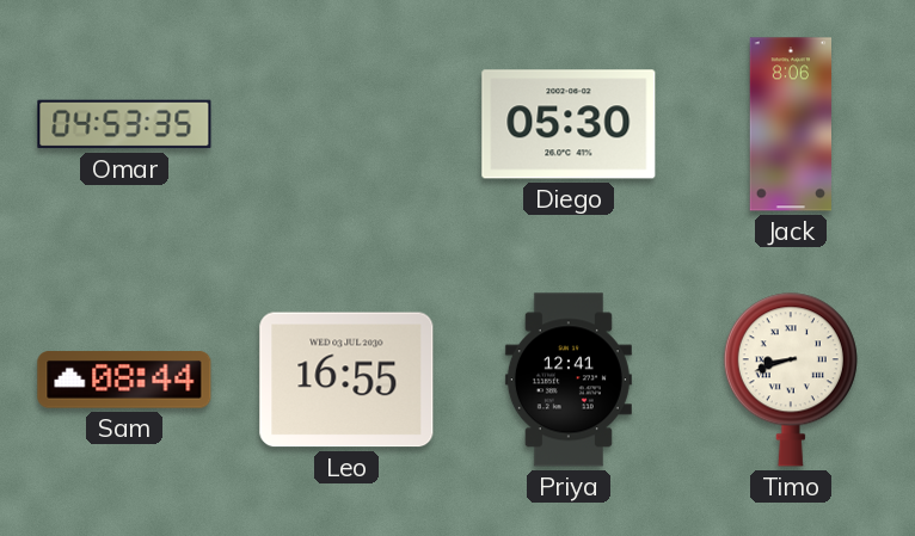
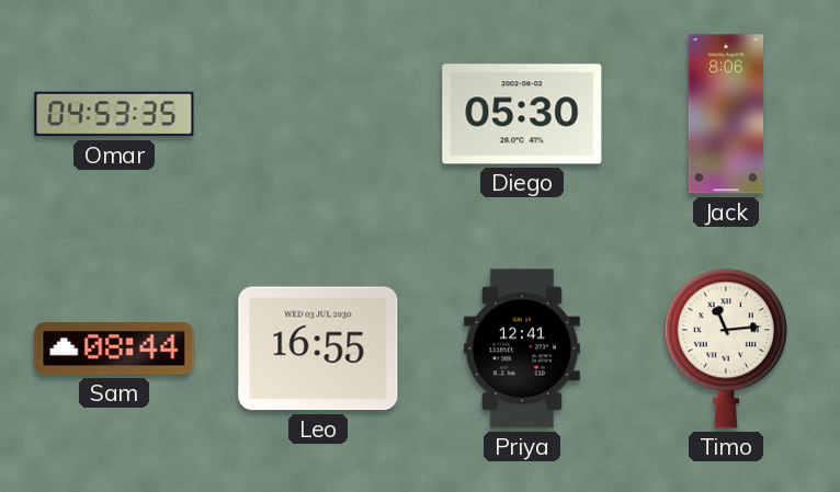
Timo: 8:42 -> 11:14
